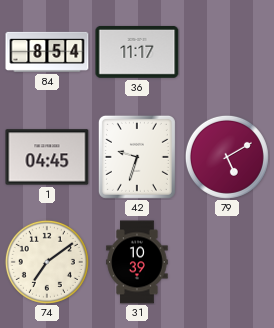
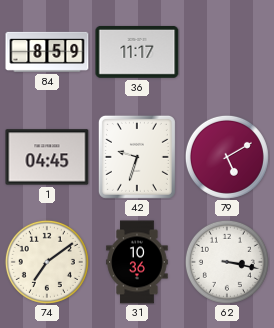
84: 8:54 -> 8:59
31: 10:39 -> 10:36
62: none -> 3:17
